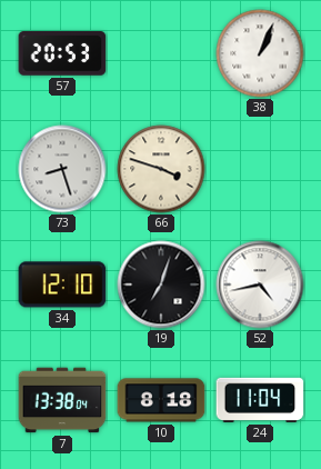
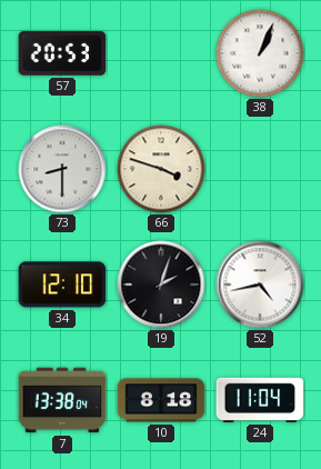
73: 8:27 -> 8:30
19: 7:03 -> 2:03
